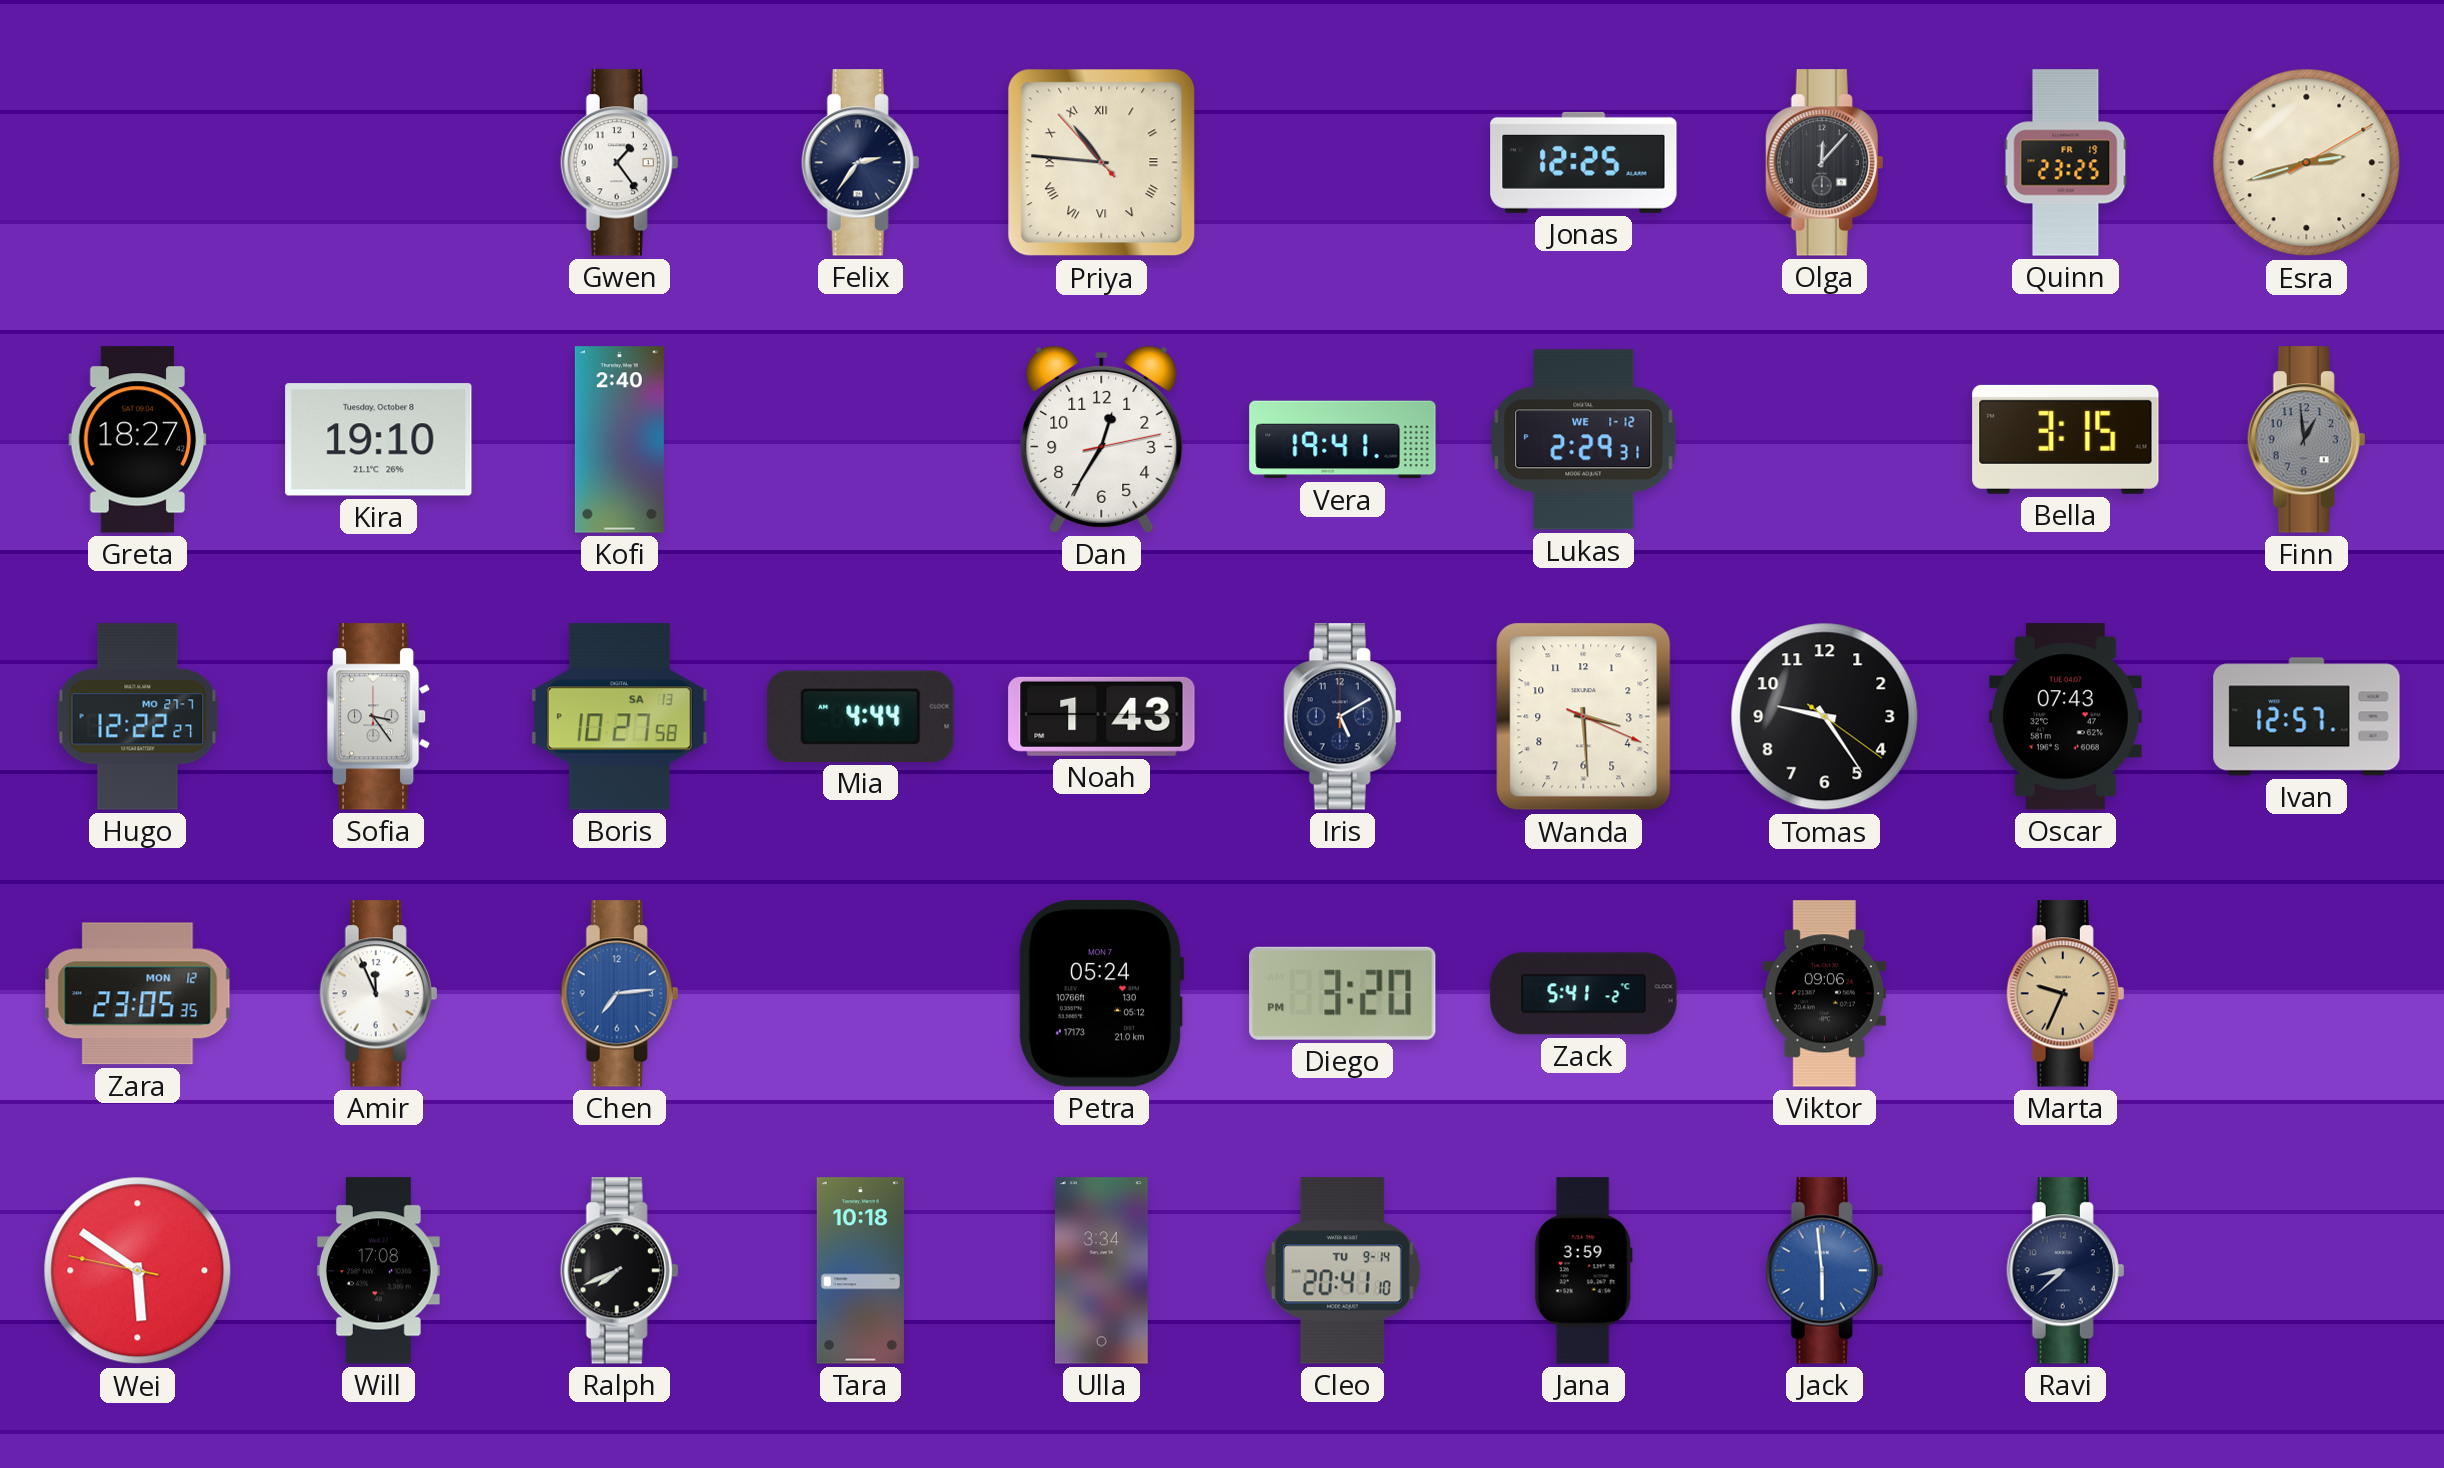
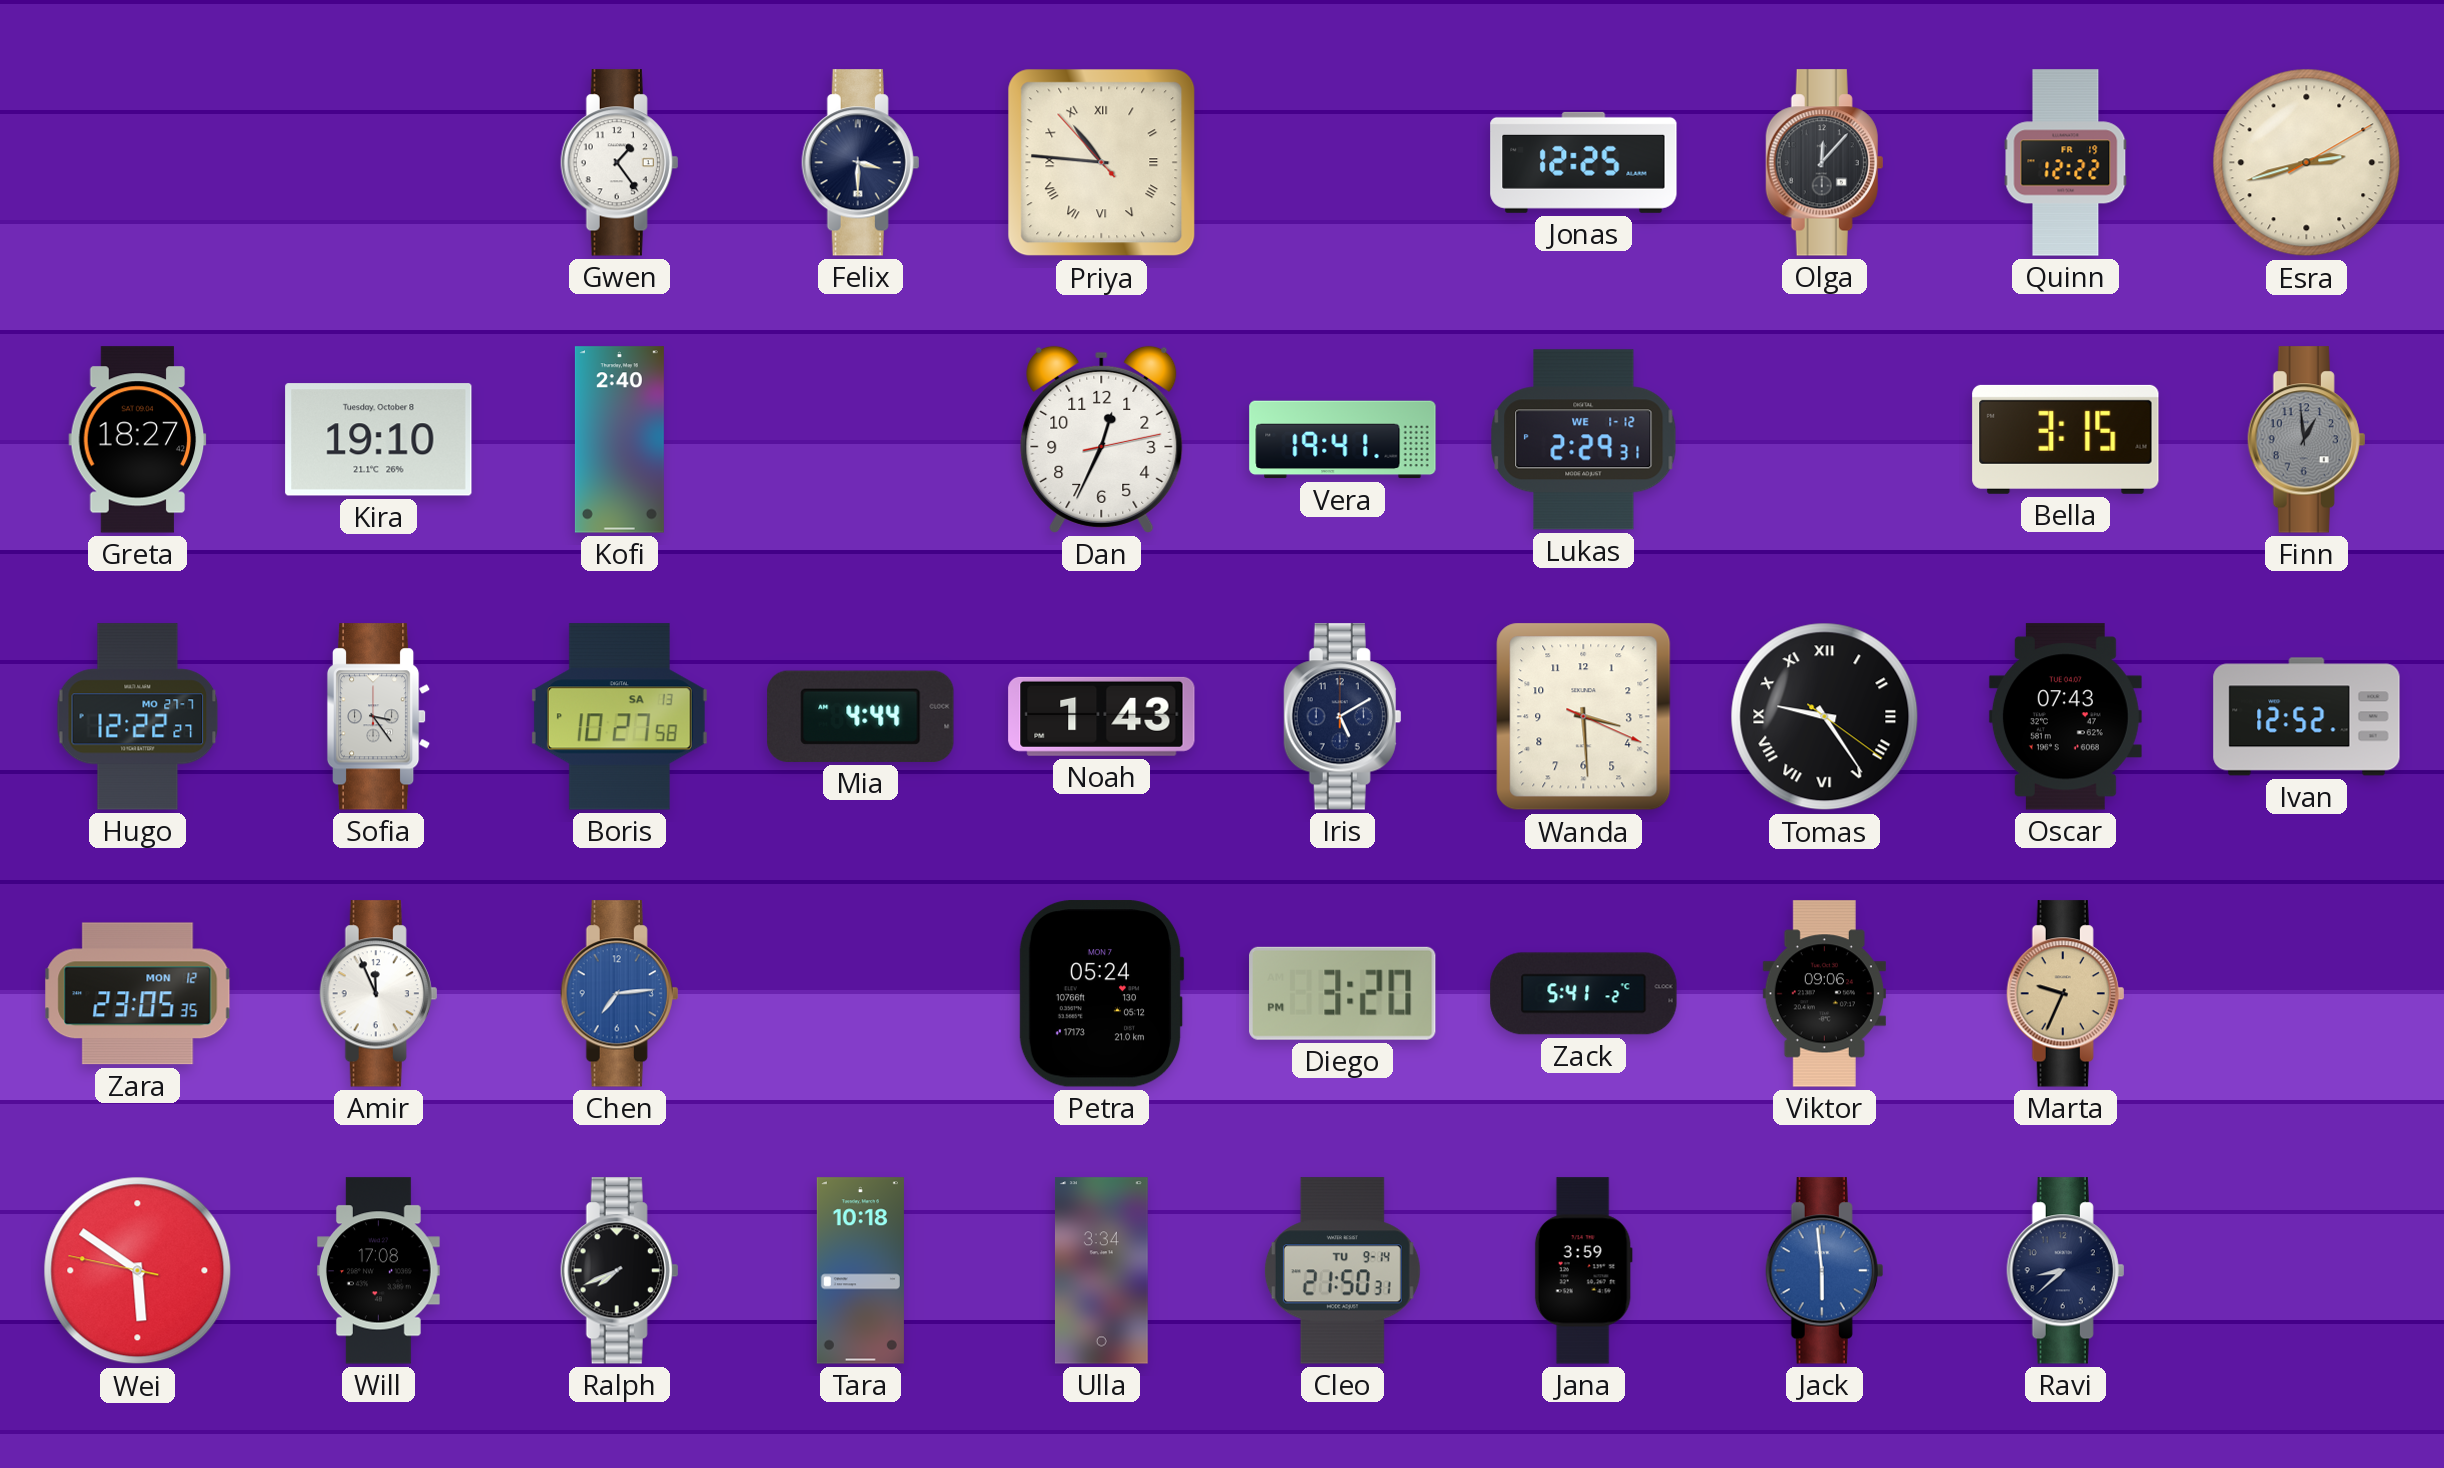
Felix: 2:36 -> 3:30
Quinn: 23:25 -> 12:22
Dan: 12:35 -> 12:34
Tomas numerals: Arabic -> Roman
Ivan: 12:57 -> 12:52
Cleo: 20:41 -> 21:50
